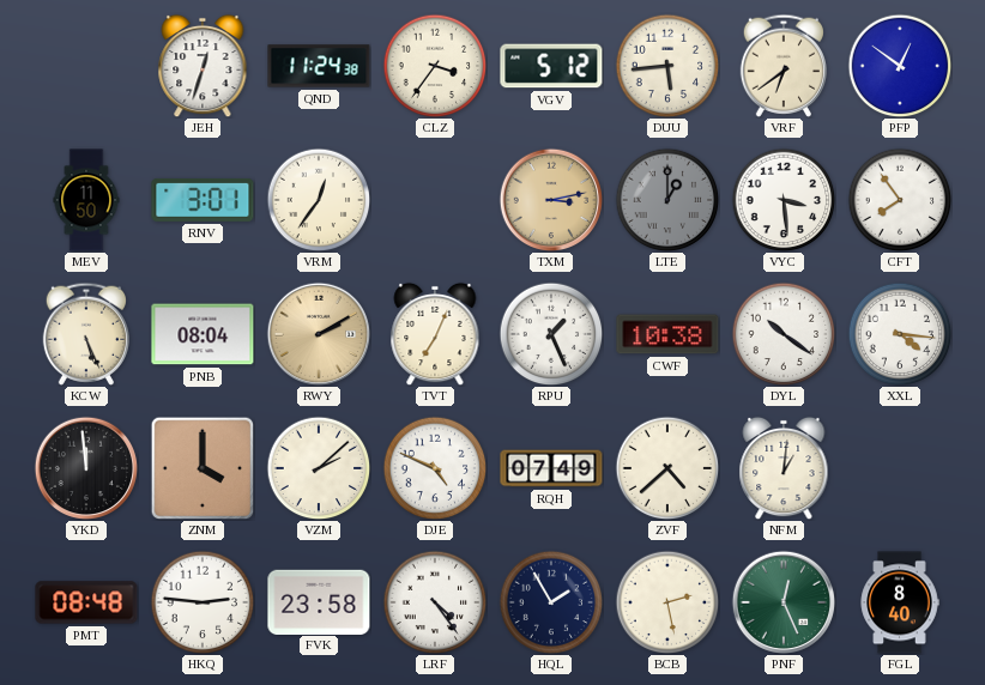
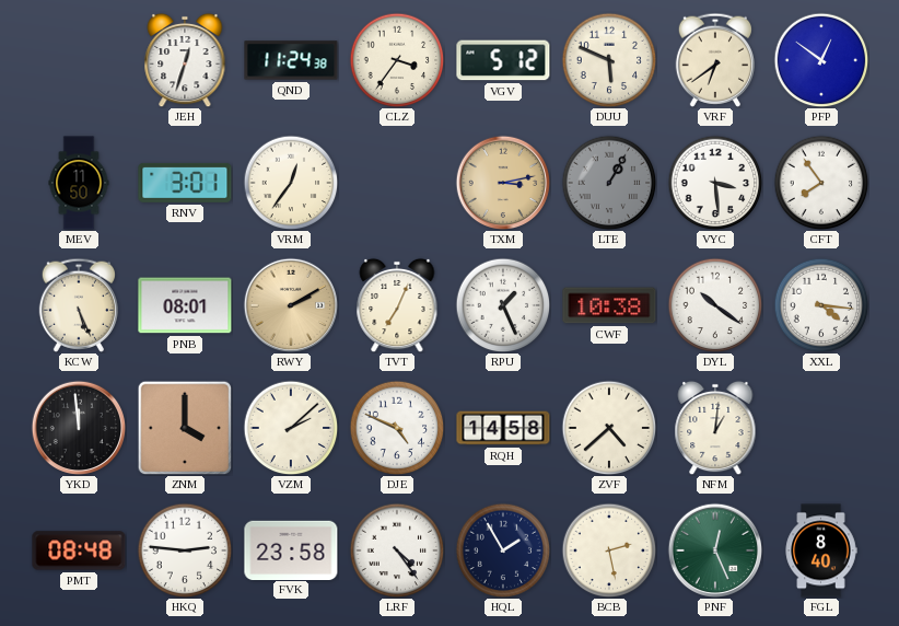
DUU: 5:44 -> 5:49
LTE: 1:00 -> 1:05
PNB: 08:04 -> 08:01
RQH: 07:49 -> 14:58
